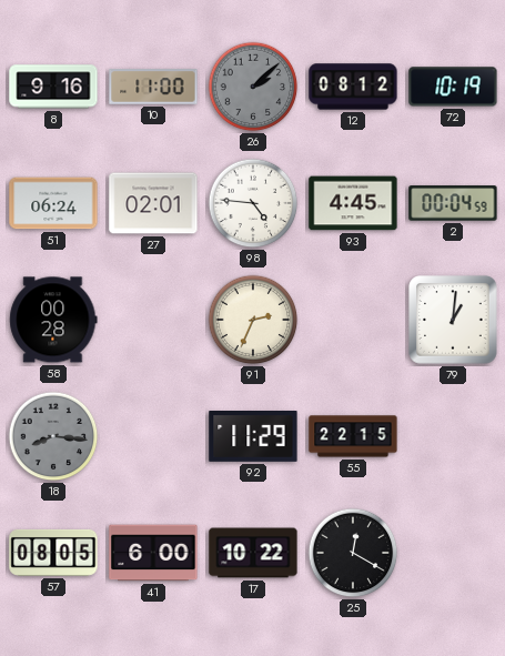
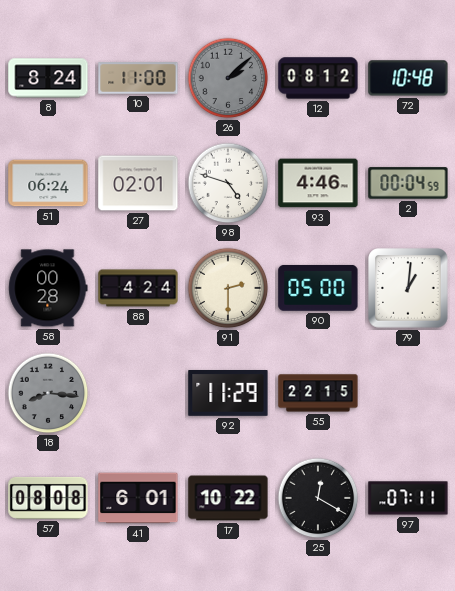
8: 9:16 -> 8:24
72: 10:19 -> 10:48
98: 4:46 -> 4:48
93: 4:45 -> 4:46
88: none -> 4:24
91: 2:34 -> 2:30
90: none -> 05:00
57: 08:05 -> 08:08
41: 6:00 -> 6:01
97: none -> 07:11
